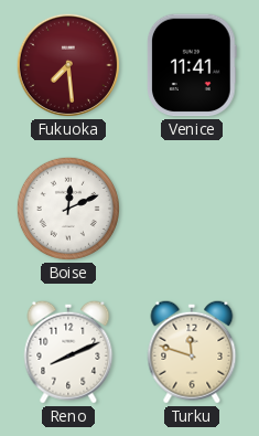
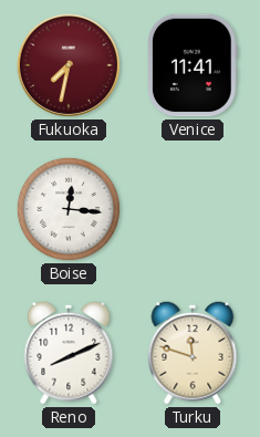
Fukuoka: 7:29 -> 7:32
Boise: 12:11 -> 12:16
